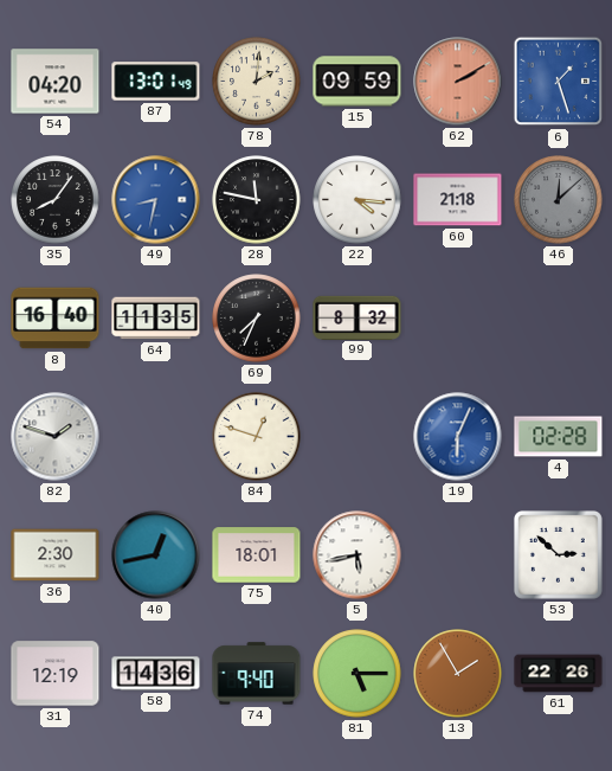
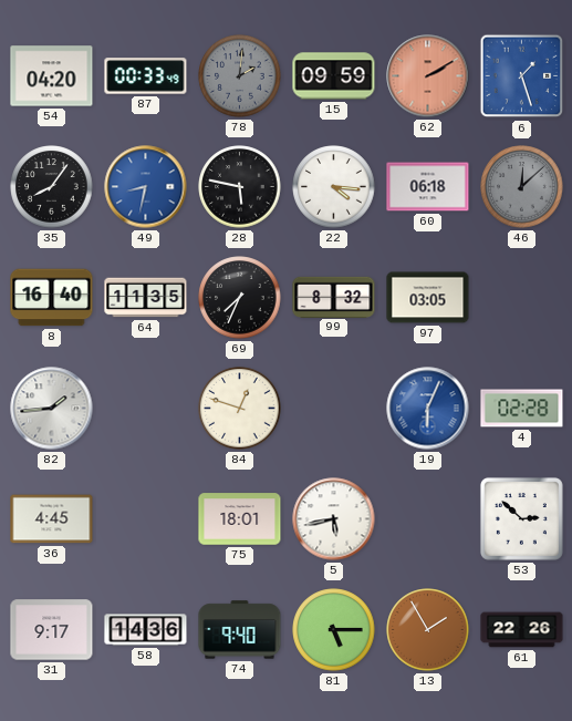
87: 13:01 -> 00:33
78 dial: cream -> grey
28: 11:47 -> 5:47
60: 21:18 -> 06:18
97: none -> 03:05
82: 1:48 -> 1:44
36: 2:30 -> 4:45
40: 12:43 -> none
31: 12:19 -> 9:17
